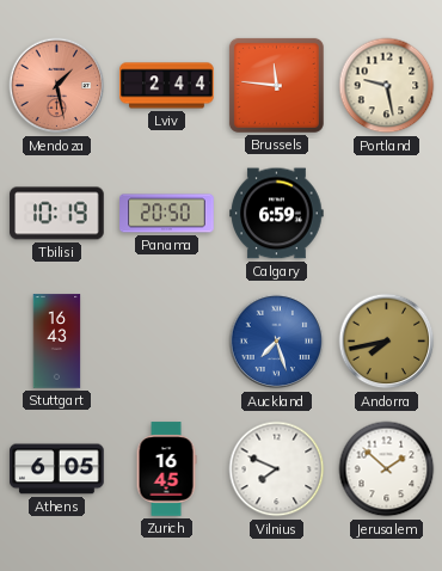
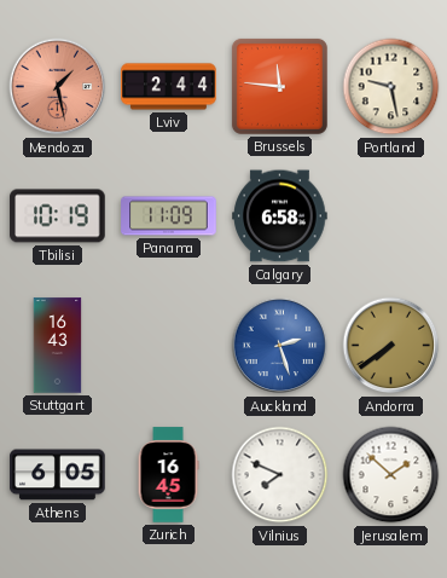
Panama: 20:50 -> 11:09
Calgary: 6:59 -> 6:58
Auckland: 7:27 -> 2:27
Andorra: 7:43 -> 7:39
